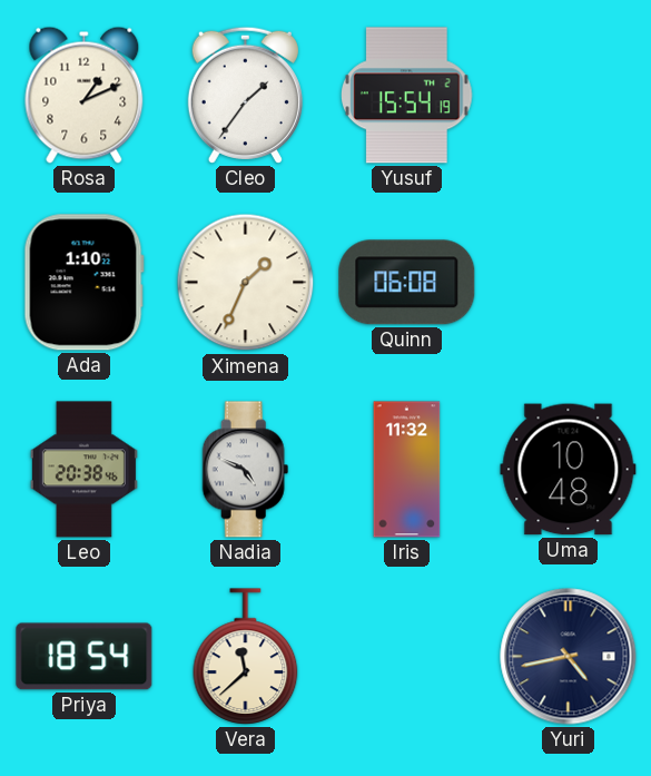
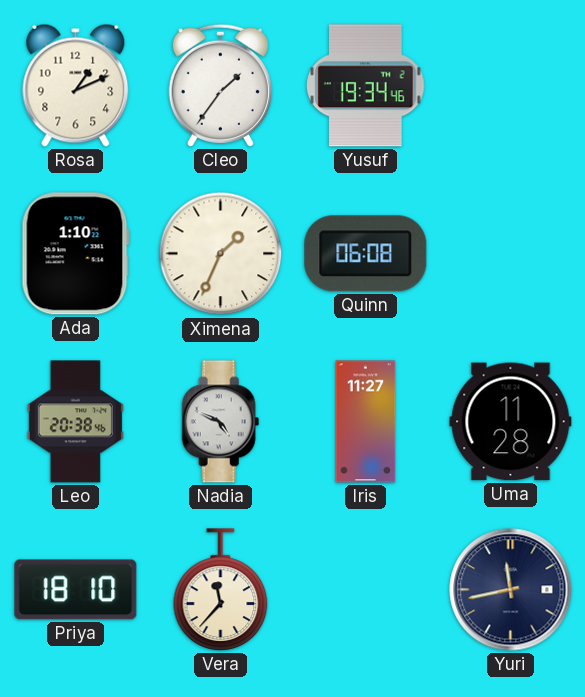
Yusuf: 15:54 -> 19:34
Iris: 11:32 -> 11:27
Uma: 10:48 -> 11:28
Priya: 18:54 -> 18:10
Vera: 11:38 -> 11:37
Yuri: 4:43 -> 11:43
